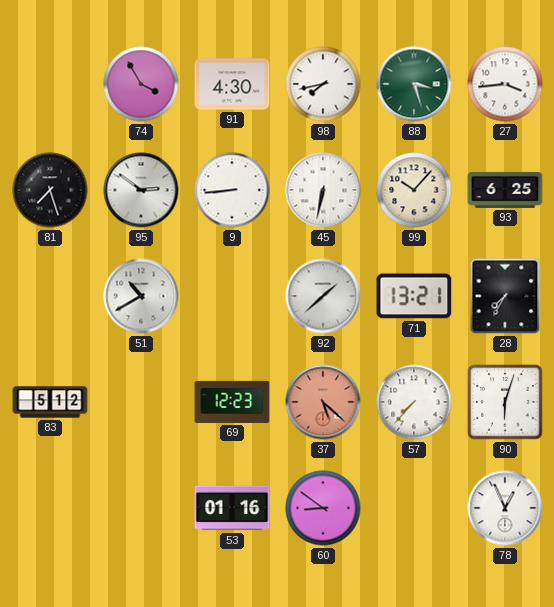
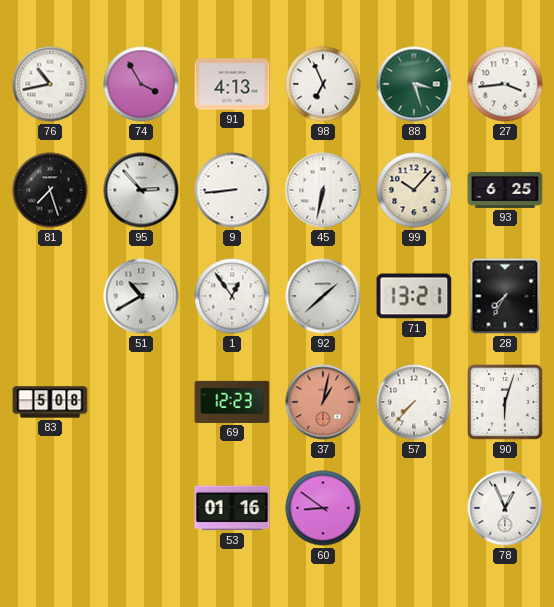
76: none -> 10:43
91: 4:30 -> 4:13
98: 7:43 -> 6:56
95: 2:51 -> 2:53
1: none -> 12:54
83: 5:12 -> 5:08
37: 5:22 -> 1:02
